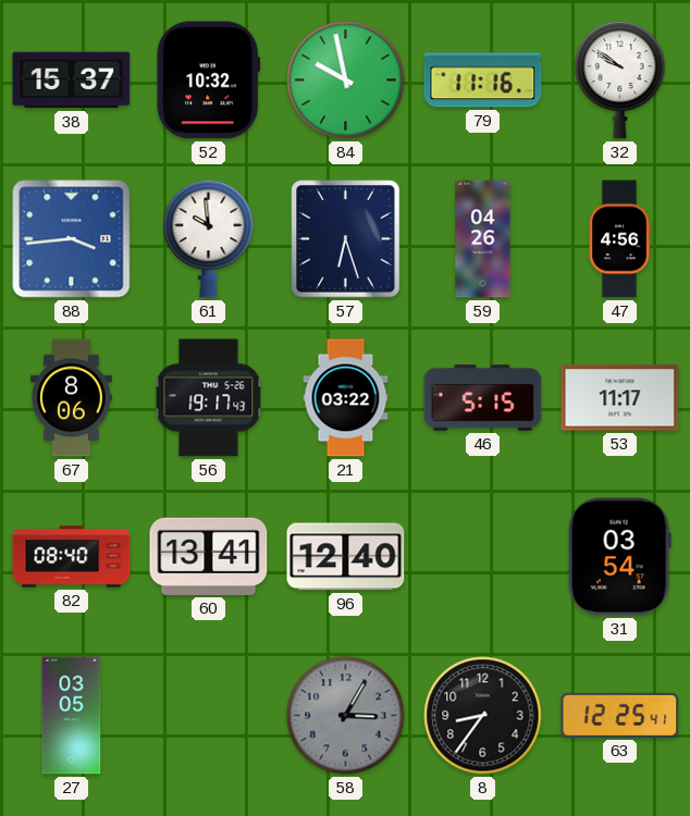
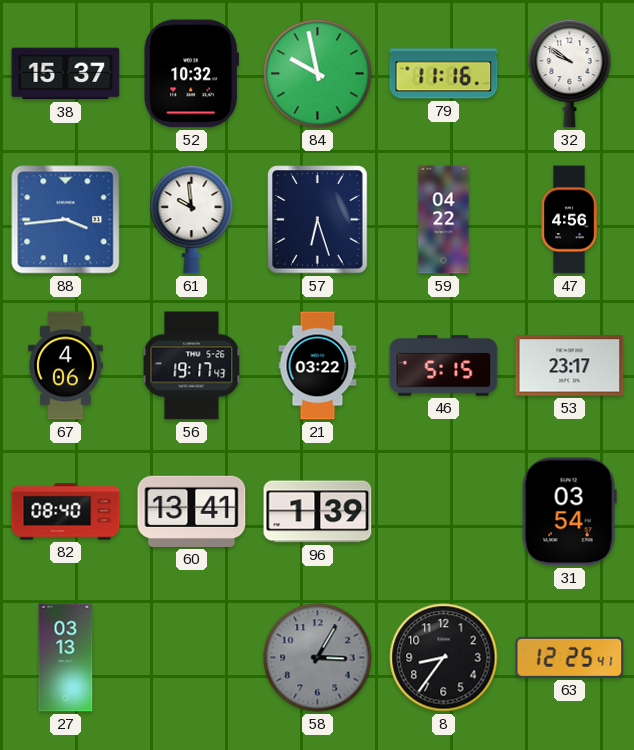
59: 04:26 -> 04:22
67: 8:06 -> 4:06
53: 11:17 -> 23:17
96: 12:40 -> 1:39
27: 03:05 -> 03:13
